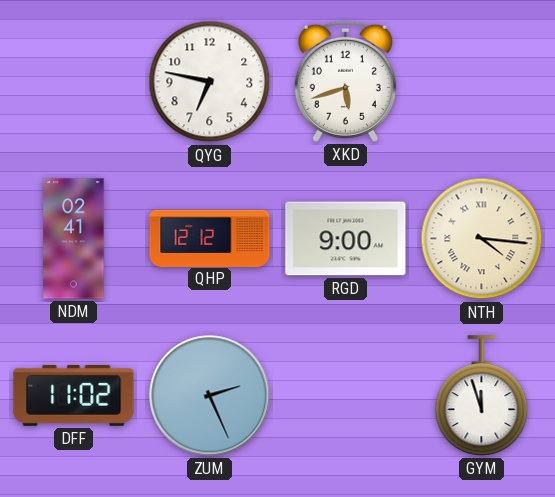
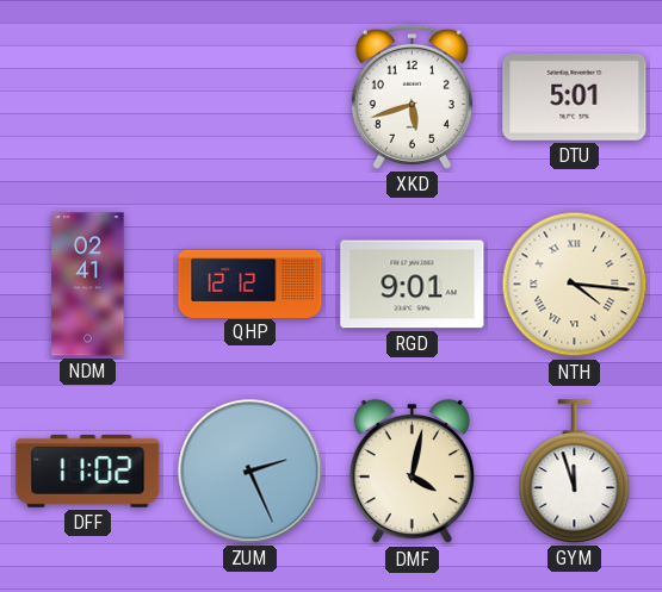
QYG: 6:47 -> none
DTU: none -> 5:01
RGD: 9:00 -> 9:01
DMF: none -> 4:02
